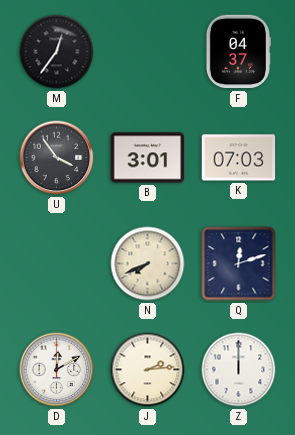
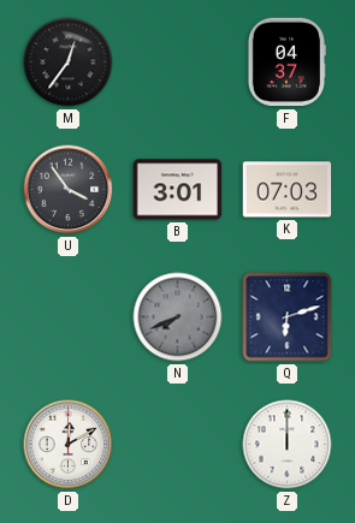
N dial: cream -> grey
Q: 12:12 -> 6:12
J: 2:14 -> none
